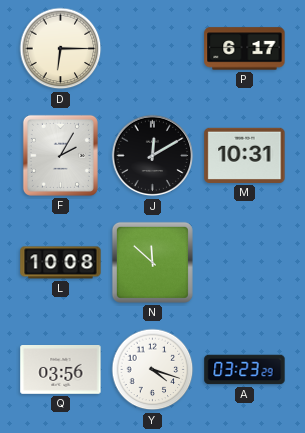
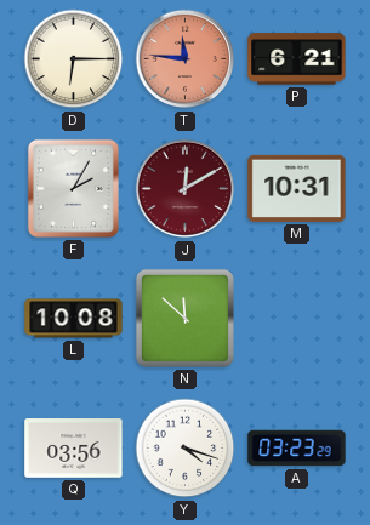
T: none -> 11:46
P: 6:17 -> 6:21
J dial: black -> burgundy
